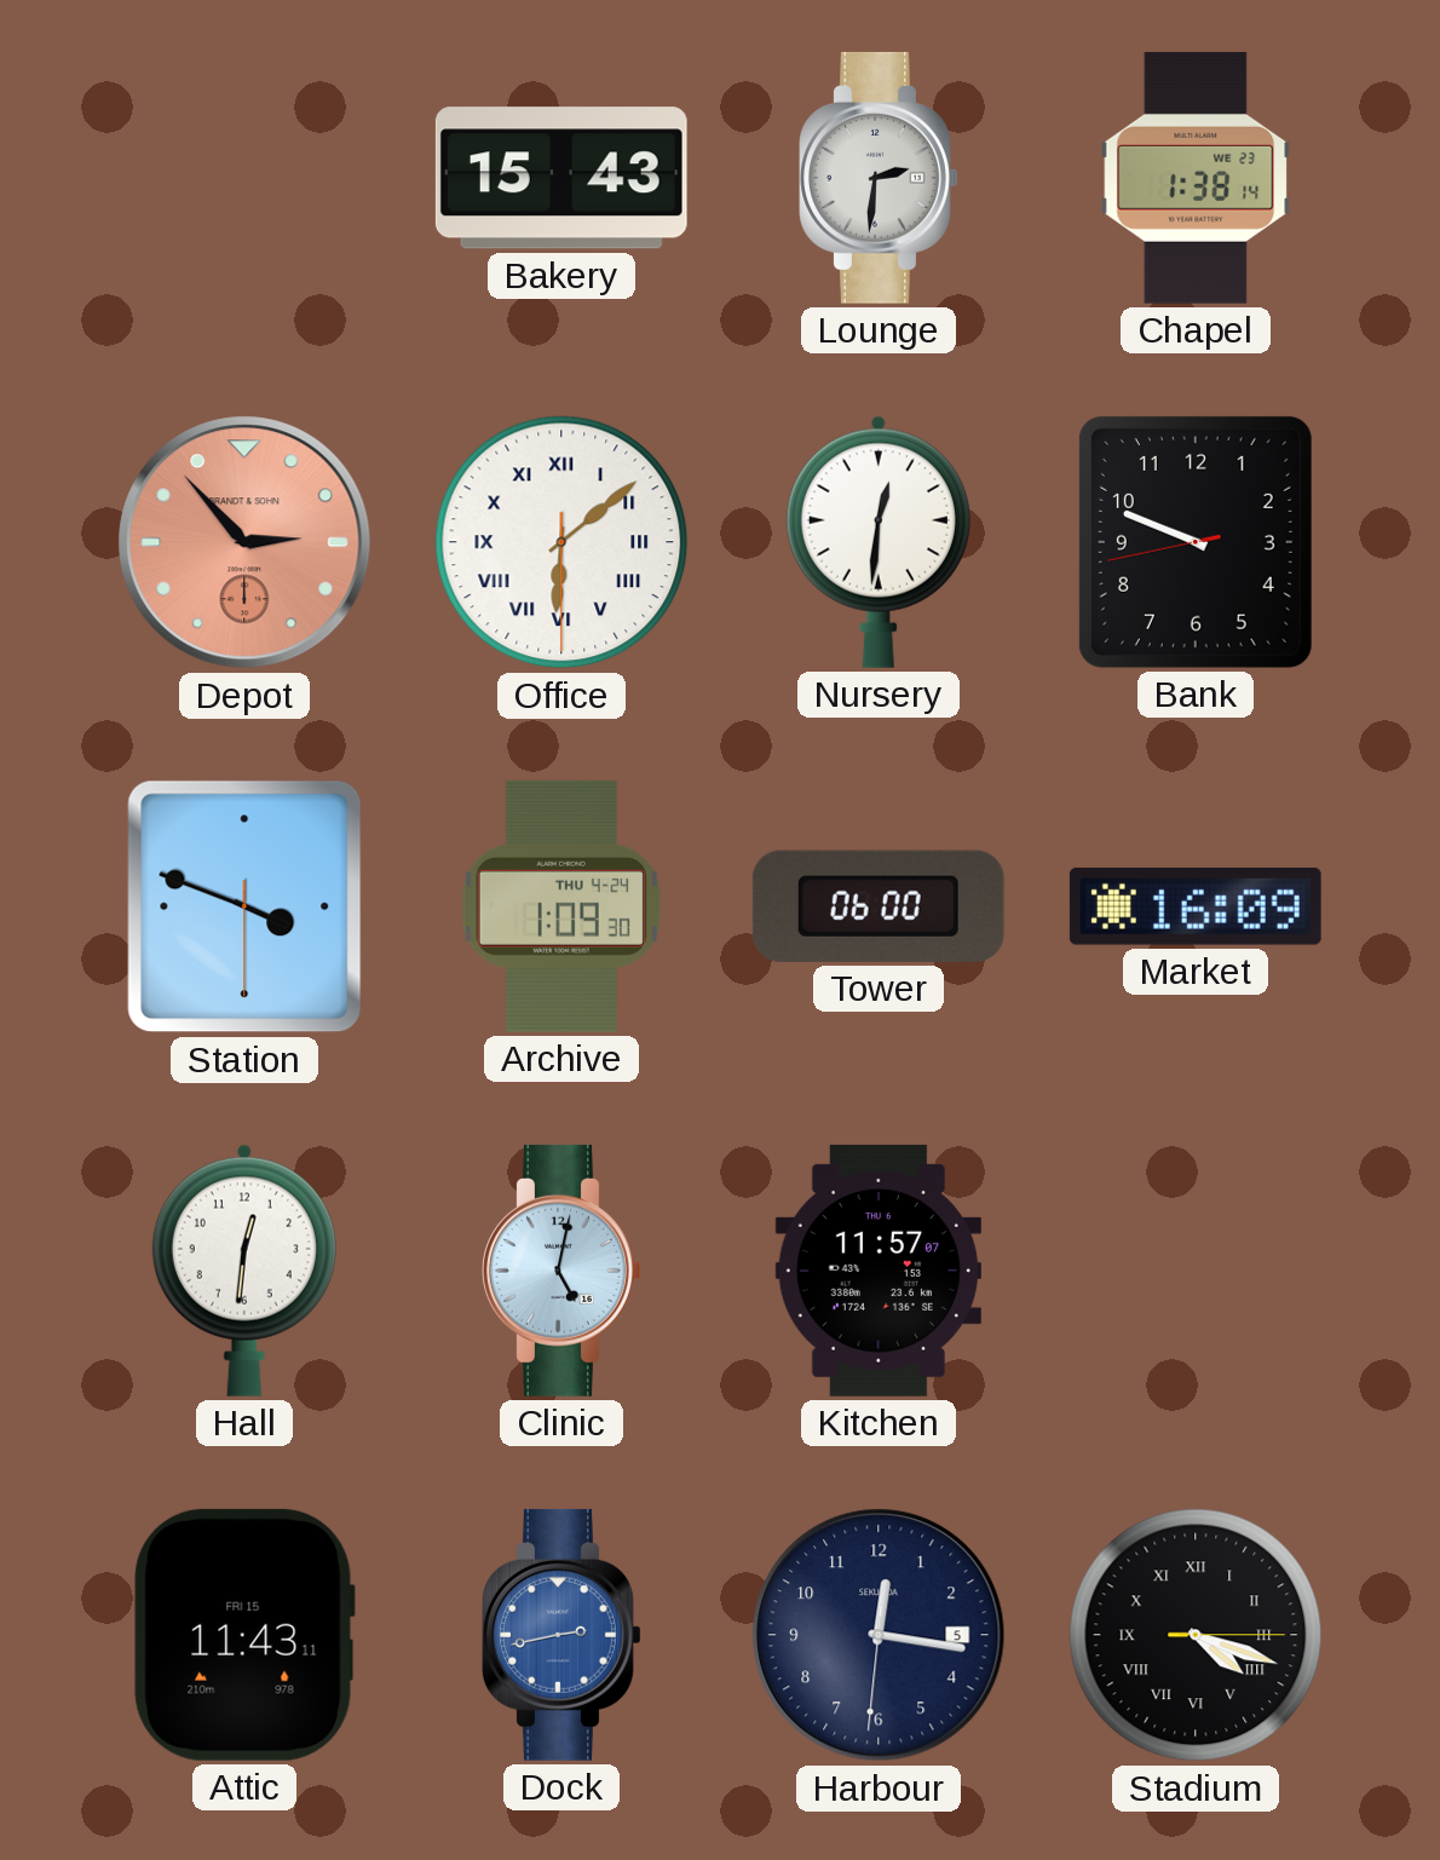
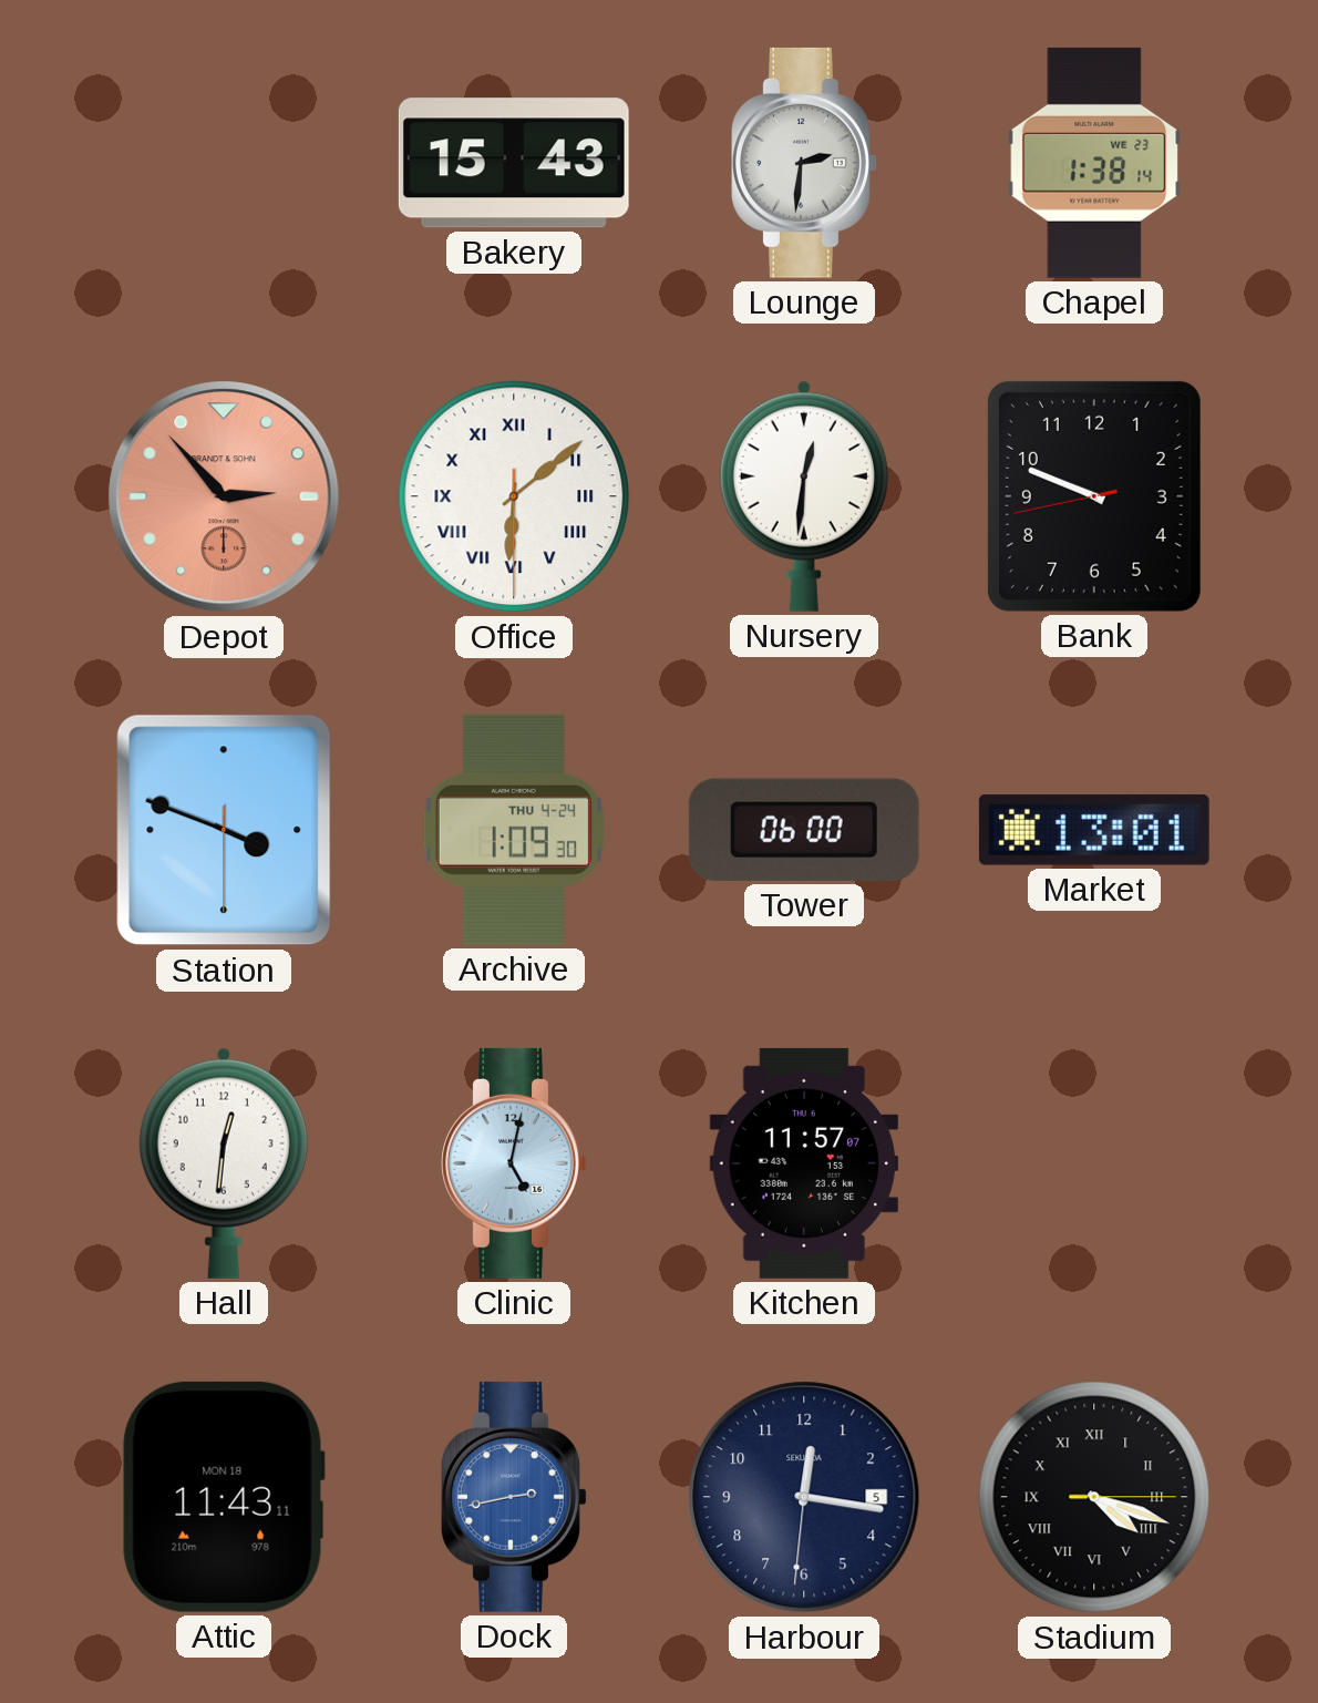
Market: 16:09 -> 13:01
Attic date: FRI 15 -> MON 18
